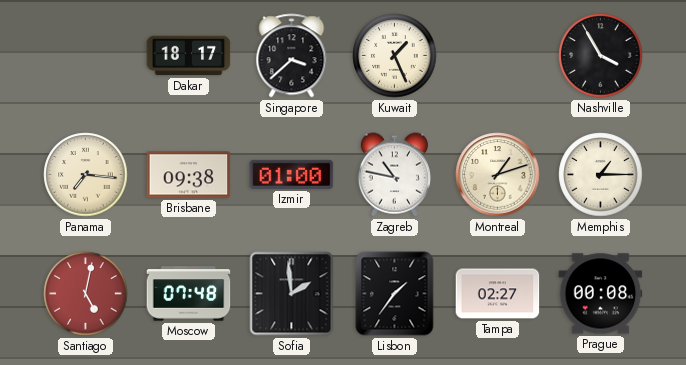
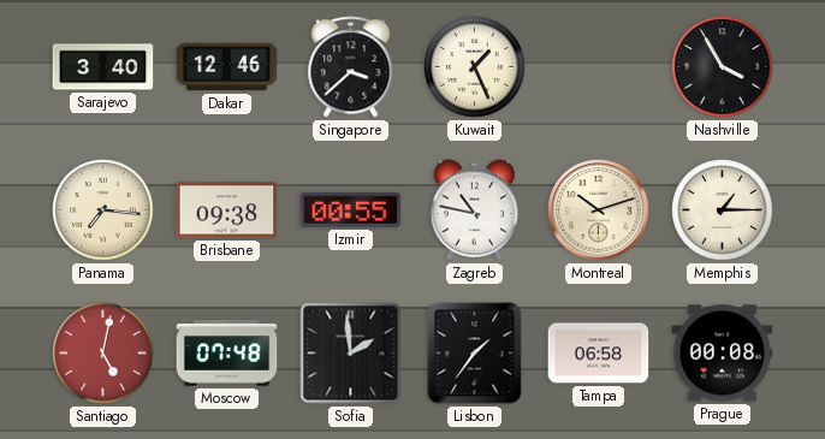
Sarajevo: none -> 3:40
Dakar: 18:17 -> 12:46
Izmir: 01:00 -> 00:55
Montreal: 1:12 -> 10:12
Tampa: 02:27 -> 06:58
